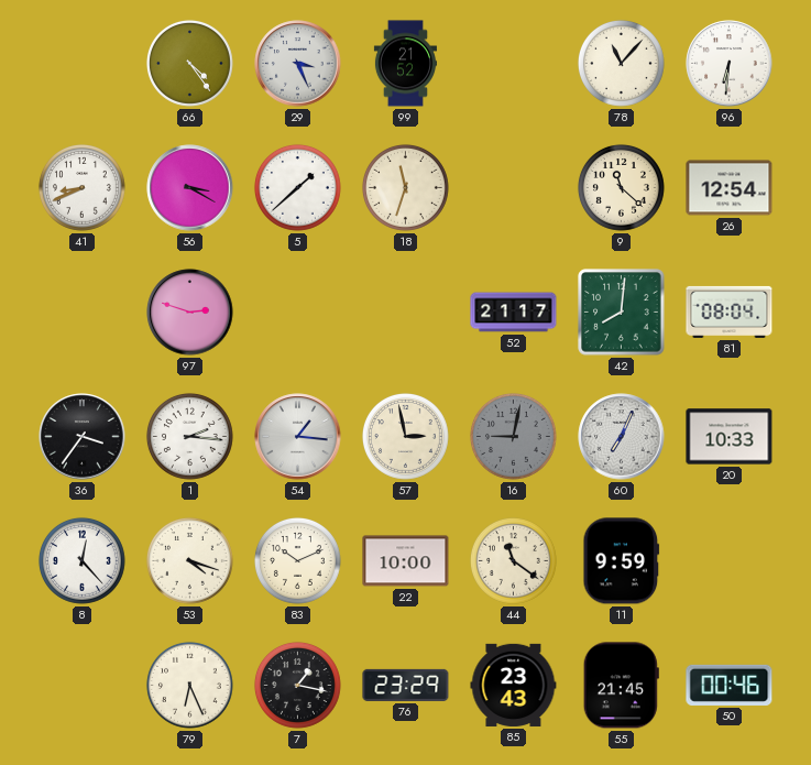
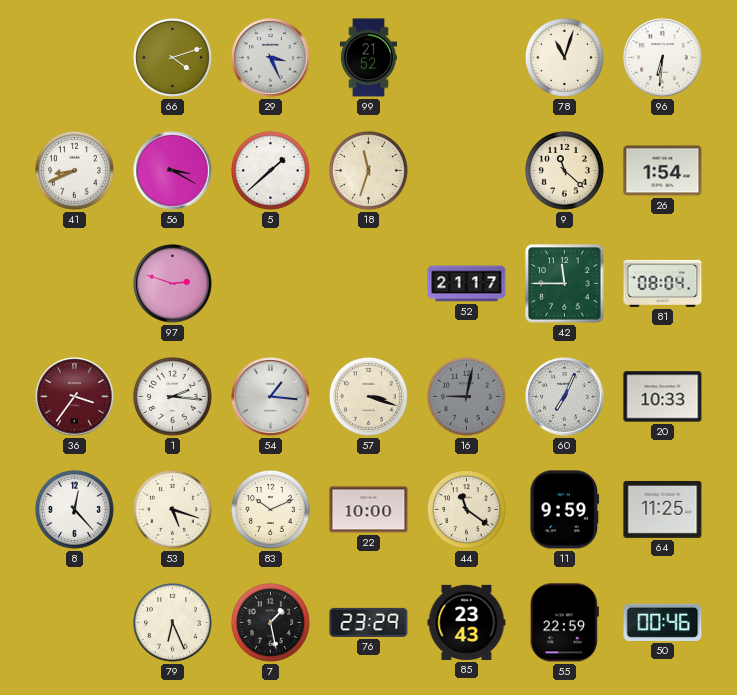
66: 4:24 -> 4:12
78: 11:07 -> 11:03
26: 12:54 -> 1:54
42: 8:01 -> 11:45
36 dial: black -> burgundy
57: 2:58 -> 3:18
53: 4:18 -> 5:18
64: none -> 11:25
7: 1:17 -> 1:28
55: 21:45 -> 22:59
